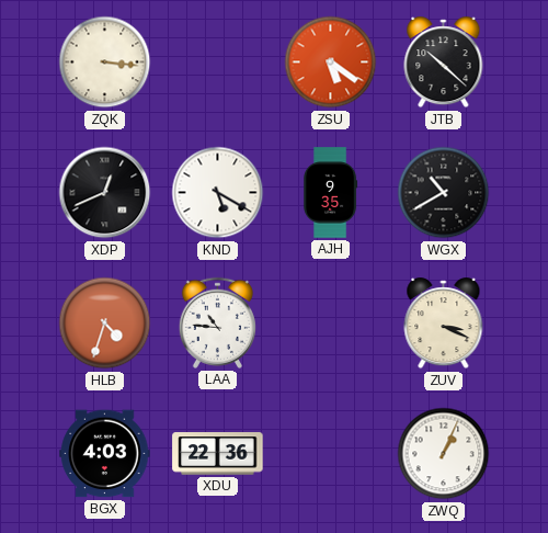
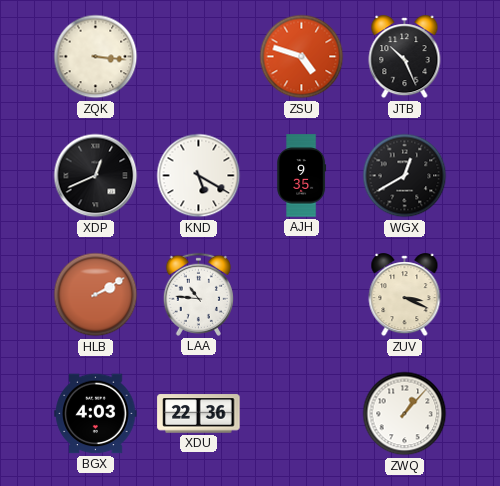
ZSU: 5:21 -> 4:48
JTB: 10:22 -> 10:26
WGX: 10:40 -> 12:40
HLB: 4:33 -> 2:10
ZWQ: 1:04 -> 1:07
